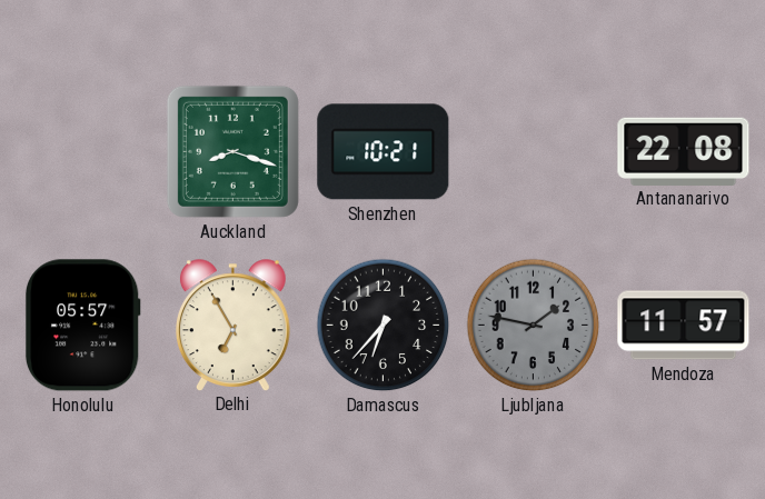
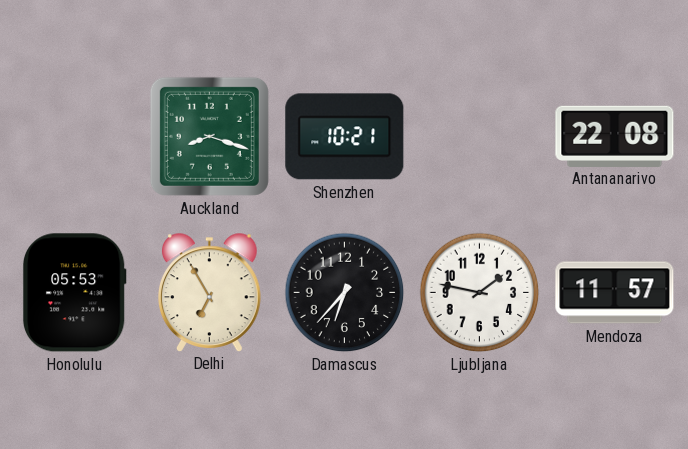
Honolulu: 05:57 -> 05:53
Ljubljana dial: grey -> white
